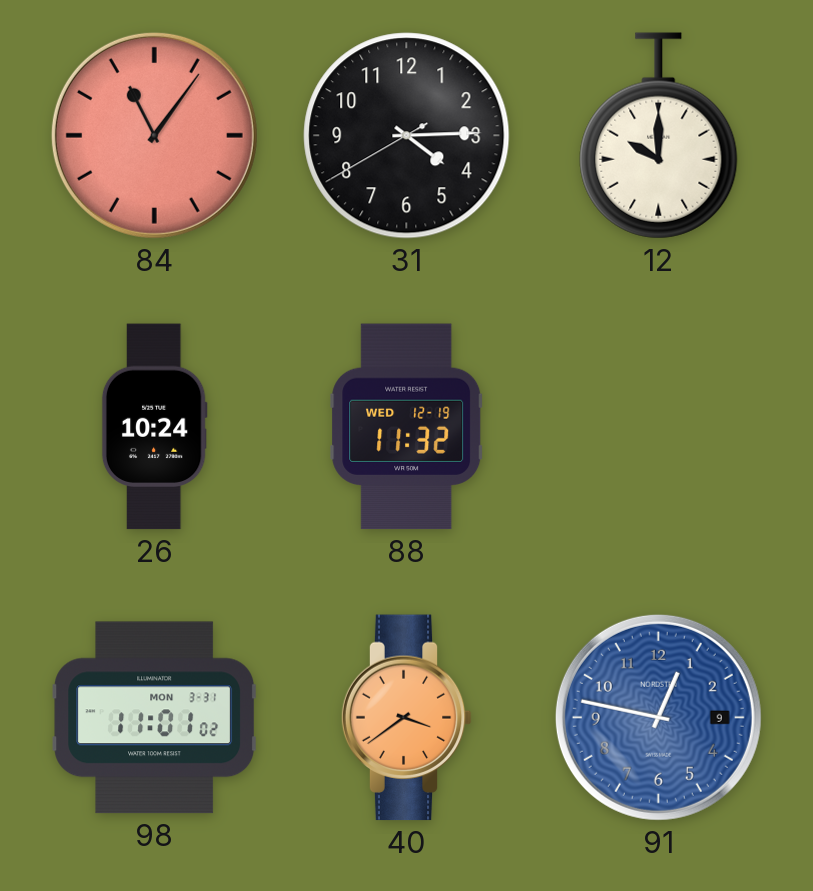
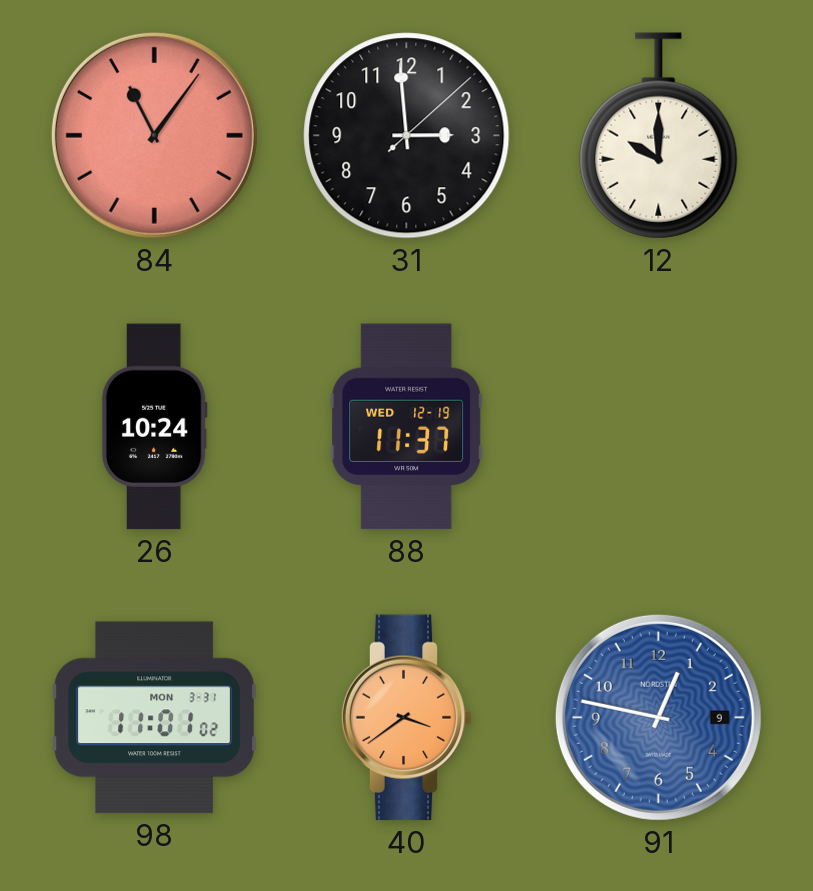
31: 4:14 -> 2:59
88: 11:32 -> 11:37
